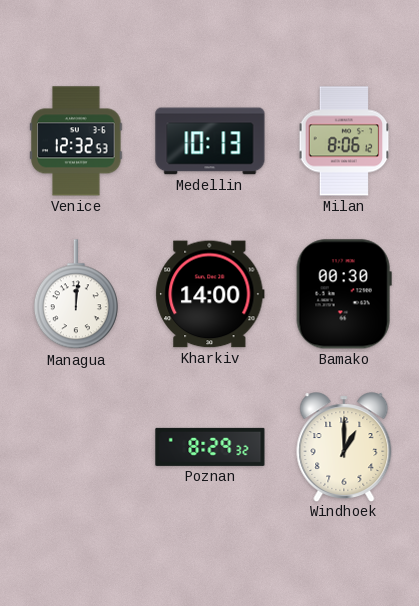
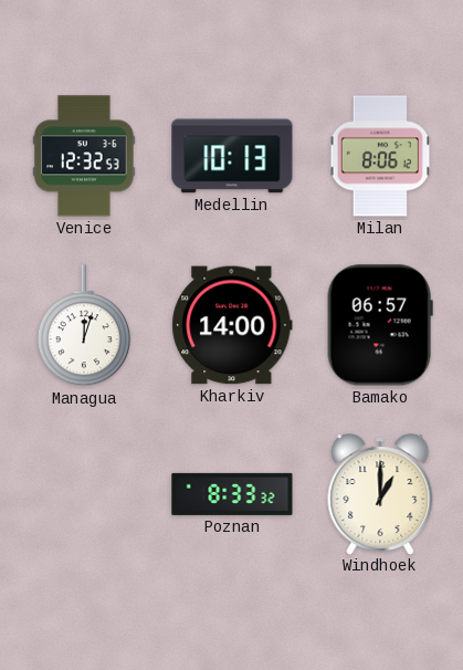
Managua: 12:01 -> 12:03
Bamako: 00:30 -> 06:57
Poznan: 8:29 -> 8:33
